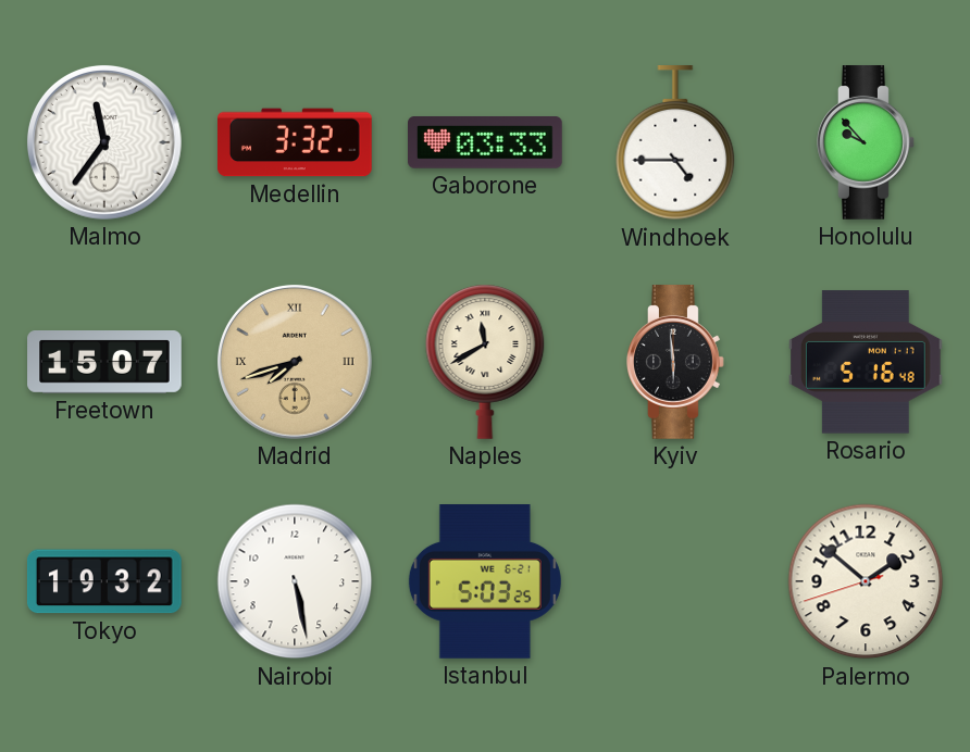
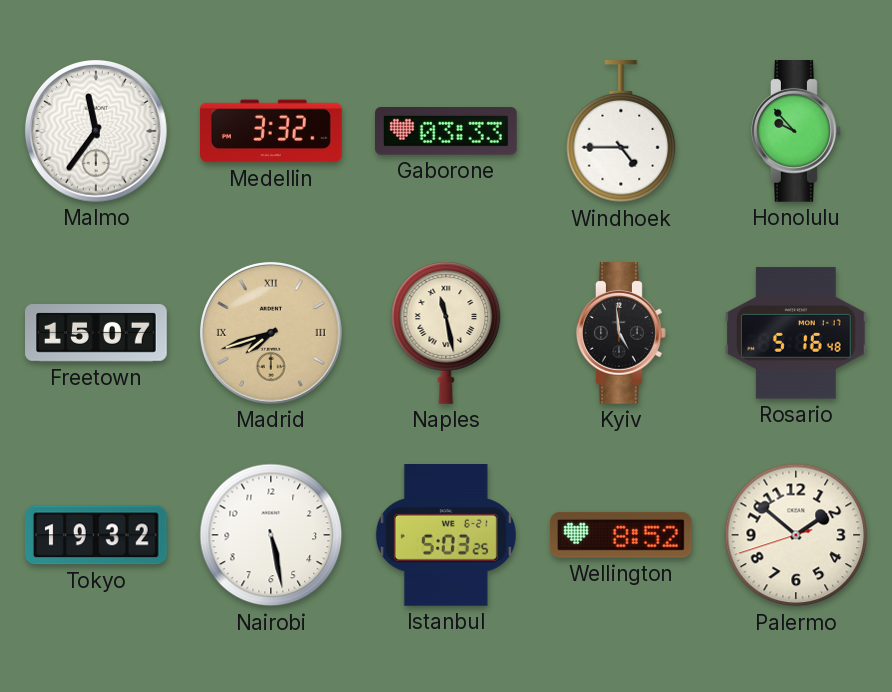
Naples: 11:40 -> 11:28
Kyiv: 5:59 -> 4:59
Wellington: none -> 8:52
